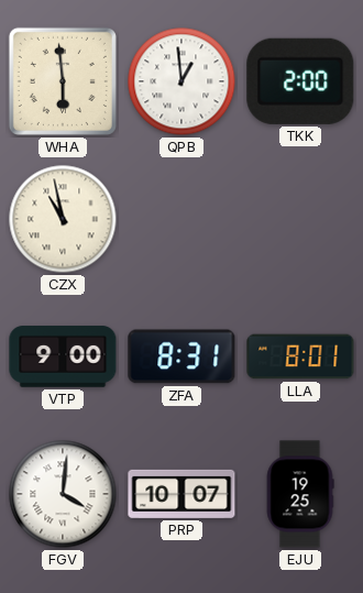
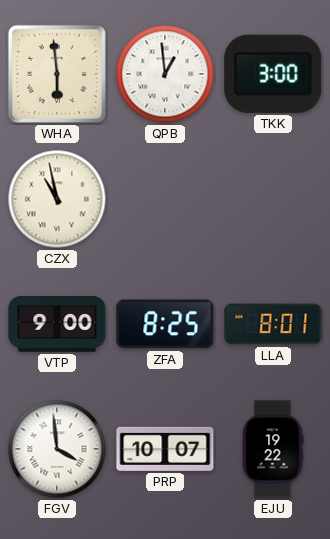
TKK: 2:00 -> 3:00
ZFA: 8:31 -> 8:25
FGV: 4:01 -> 3:59
EJU: 19:25 -> 19:22
